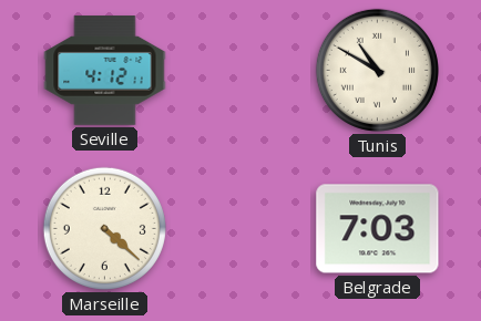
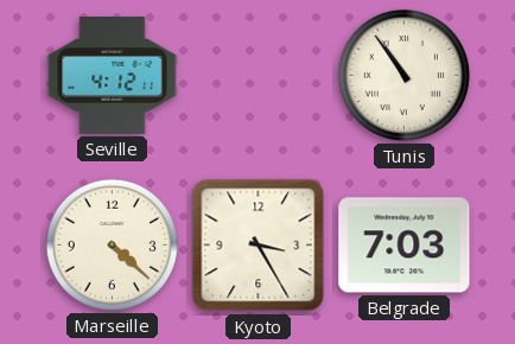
Tunis: 10:50 -> 10:54
Kyoto: none -> 3:25
